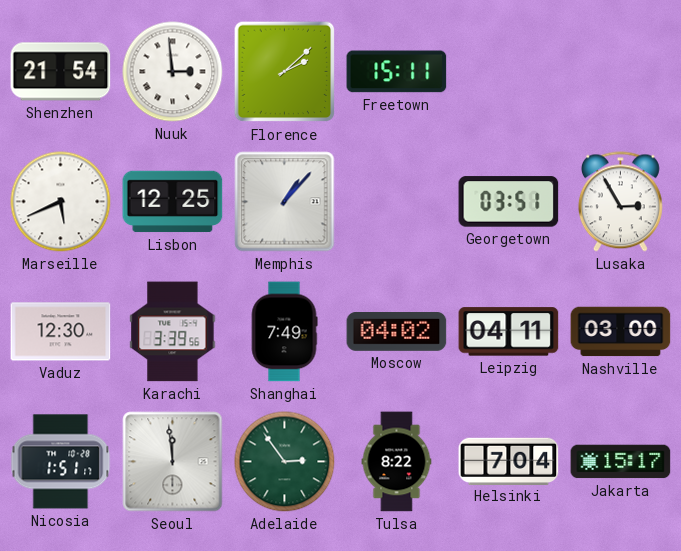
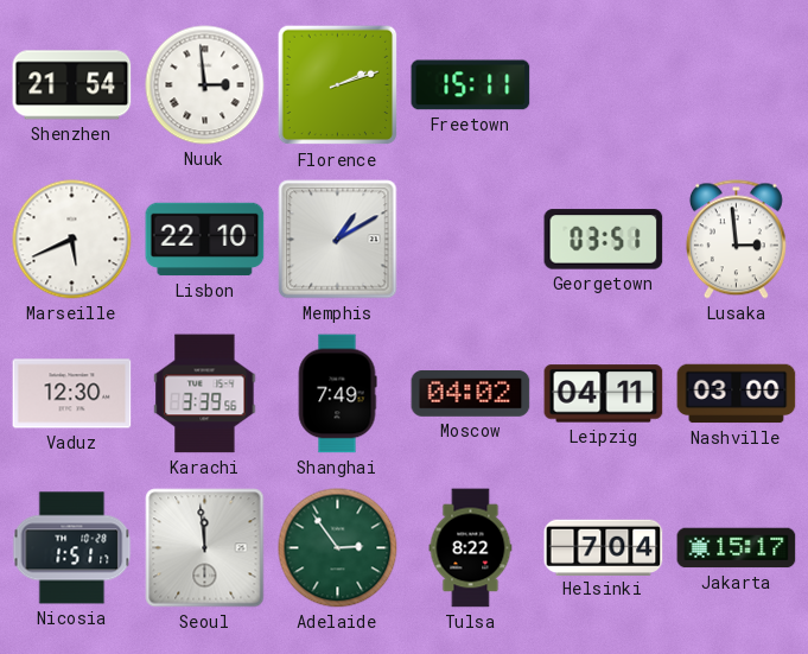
Florence: 2:08 -> 2:12
Lisbon: 12:25 -> 22:10
Memphis: 1:07 -> 1:10
Lusaka: 2:55 -> 2:59
